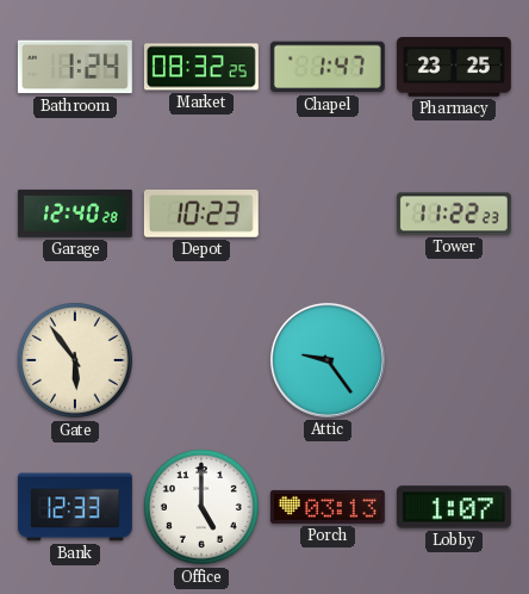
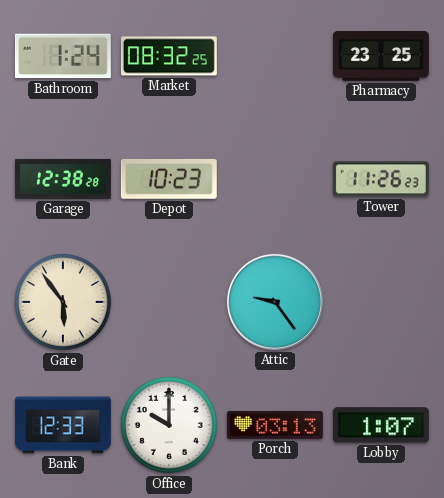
Chapel: 1:47 -> none
Garage: 12:40 -> 12:38
Tower: 11:22 -> 11:26
Office: 5:00 -> 10:00
